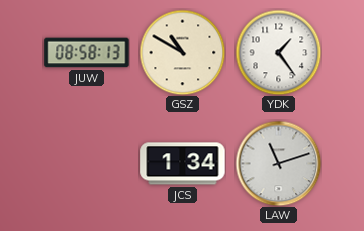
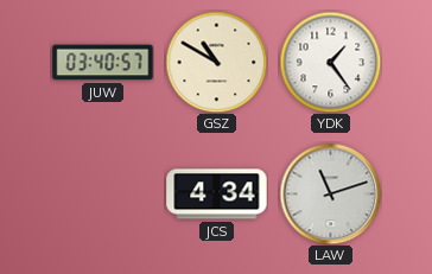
JUW: 08:58 -> 03:40
JCS: 1:34 -> 4:34
